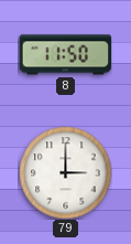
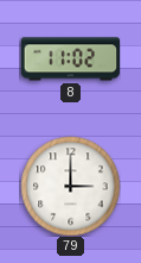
8: 11:50 -> 11:02
